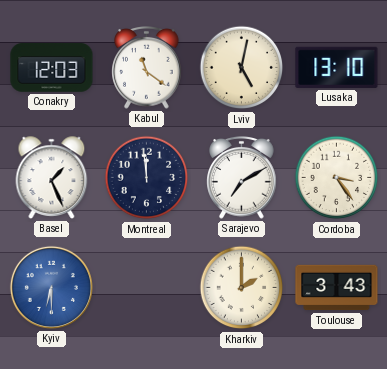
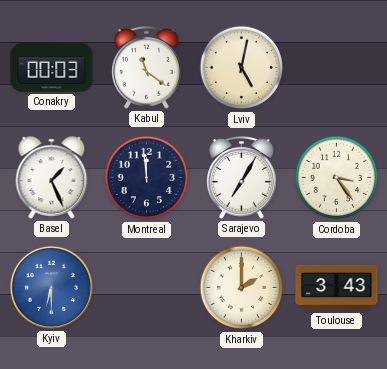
Conakry: 12:03 -> 00:03
Lusaka: 13:10 -> none
Sarajevo: 7:10 -> 7:05
